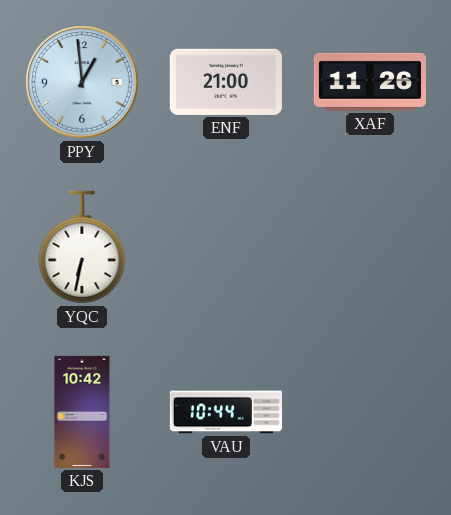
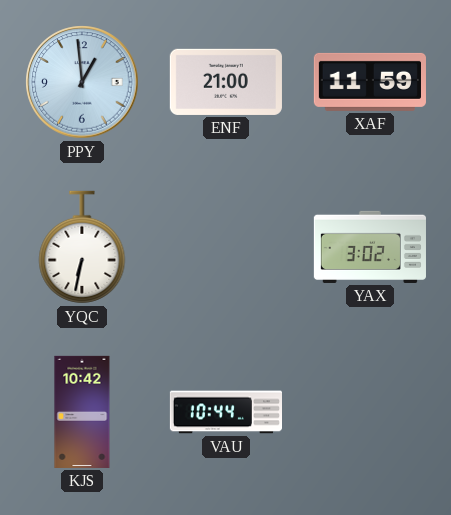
XAF: 11:26 -> 11:59
YAX: none -> 3:02
